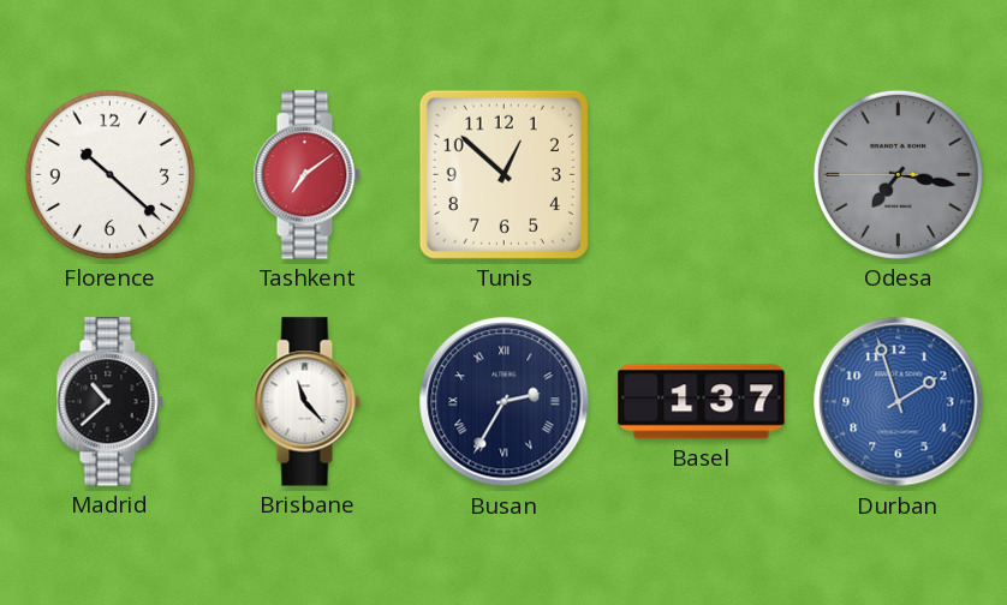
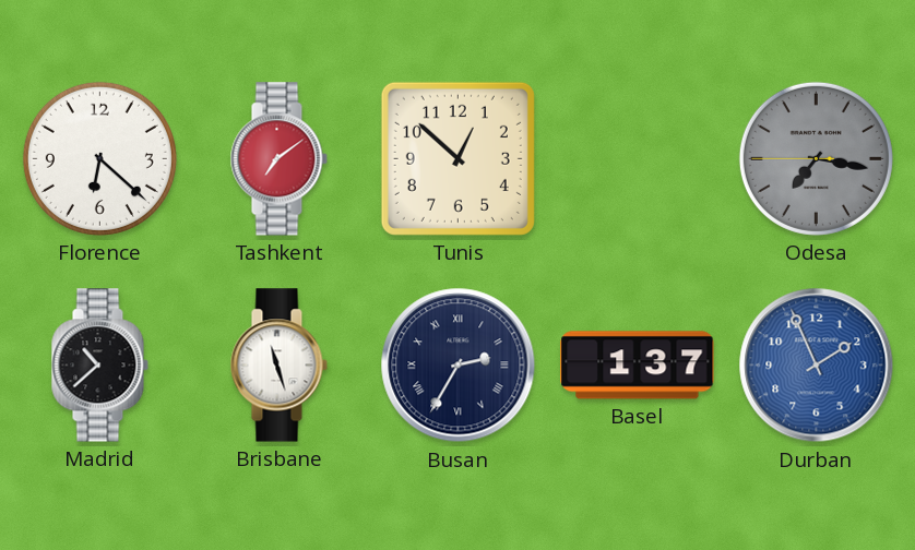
Florence: 10:22 -> 6:22
Brisbane: 11:23 -> 11:27
Durban: 1:57 -> 1:56
